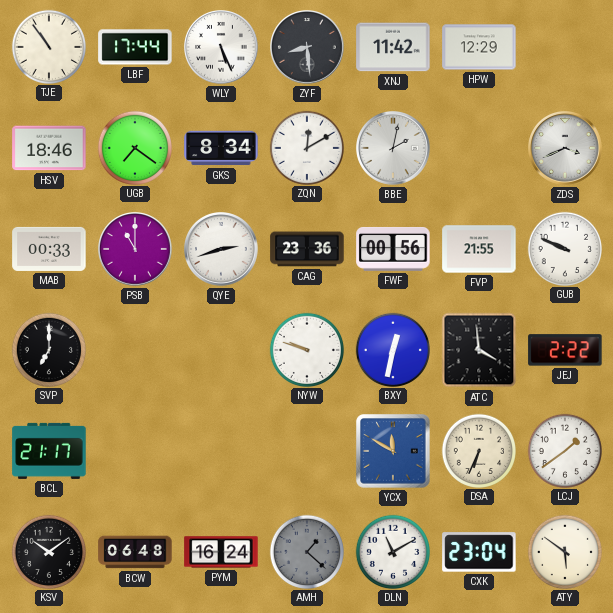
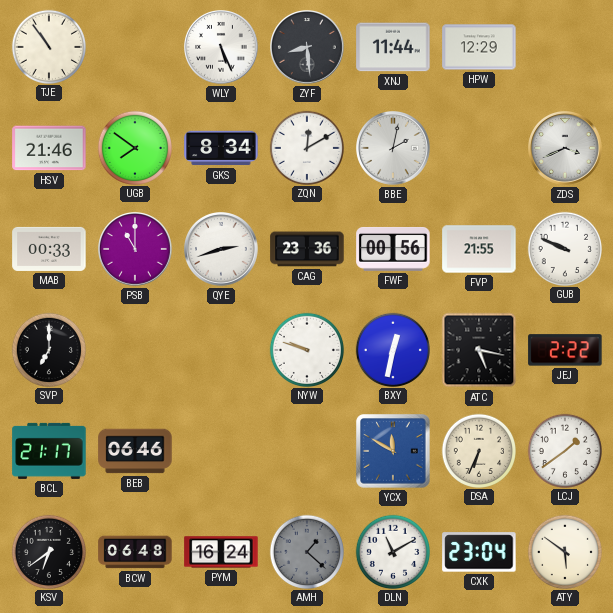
LBF: 17:44 -> none
XNJ: 11:42 -> 11:44
HSV: 18:46 -> 21:46
UGB: 7:21 -> 7:51
ATC: 3:59 -> 5:17
BEB: none -> 06:46
KSV: 10:09 -> 6:39
